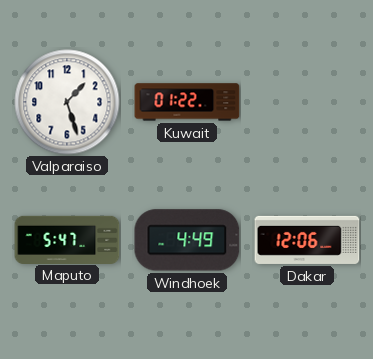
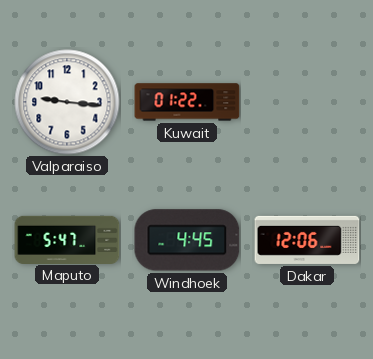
Valparaiso: 1:27 -> 9:16
Windhoek: 4:49 -> 4:45
